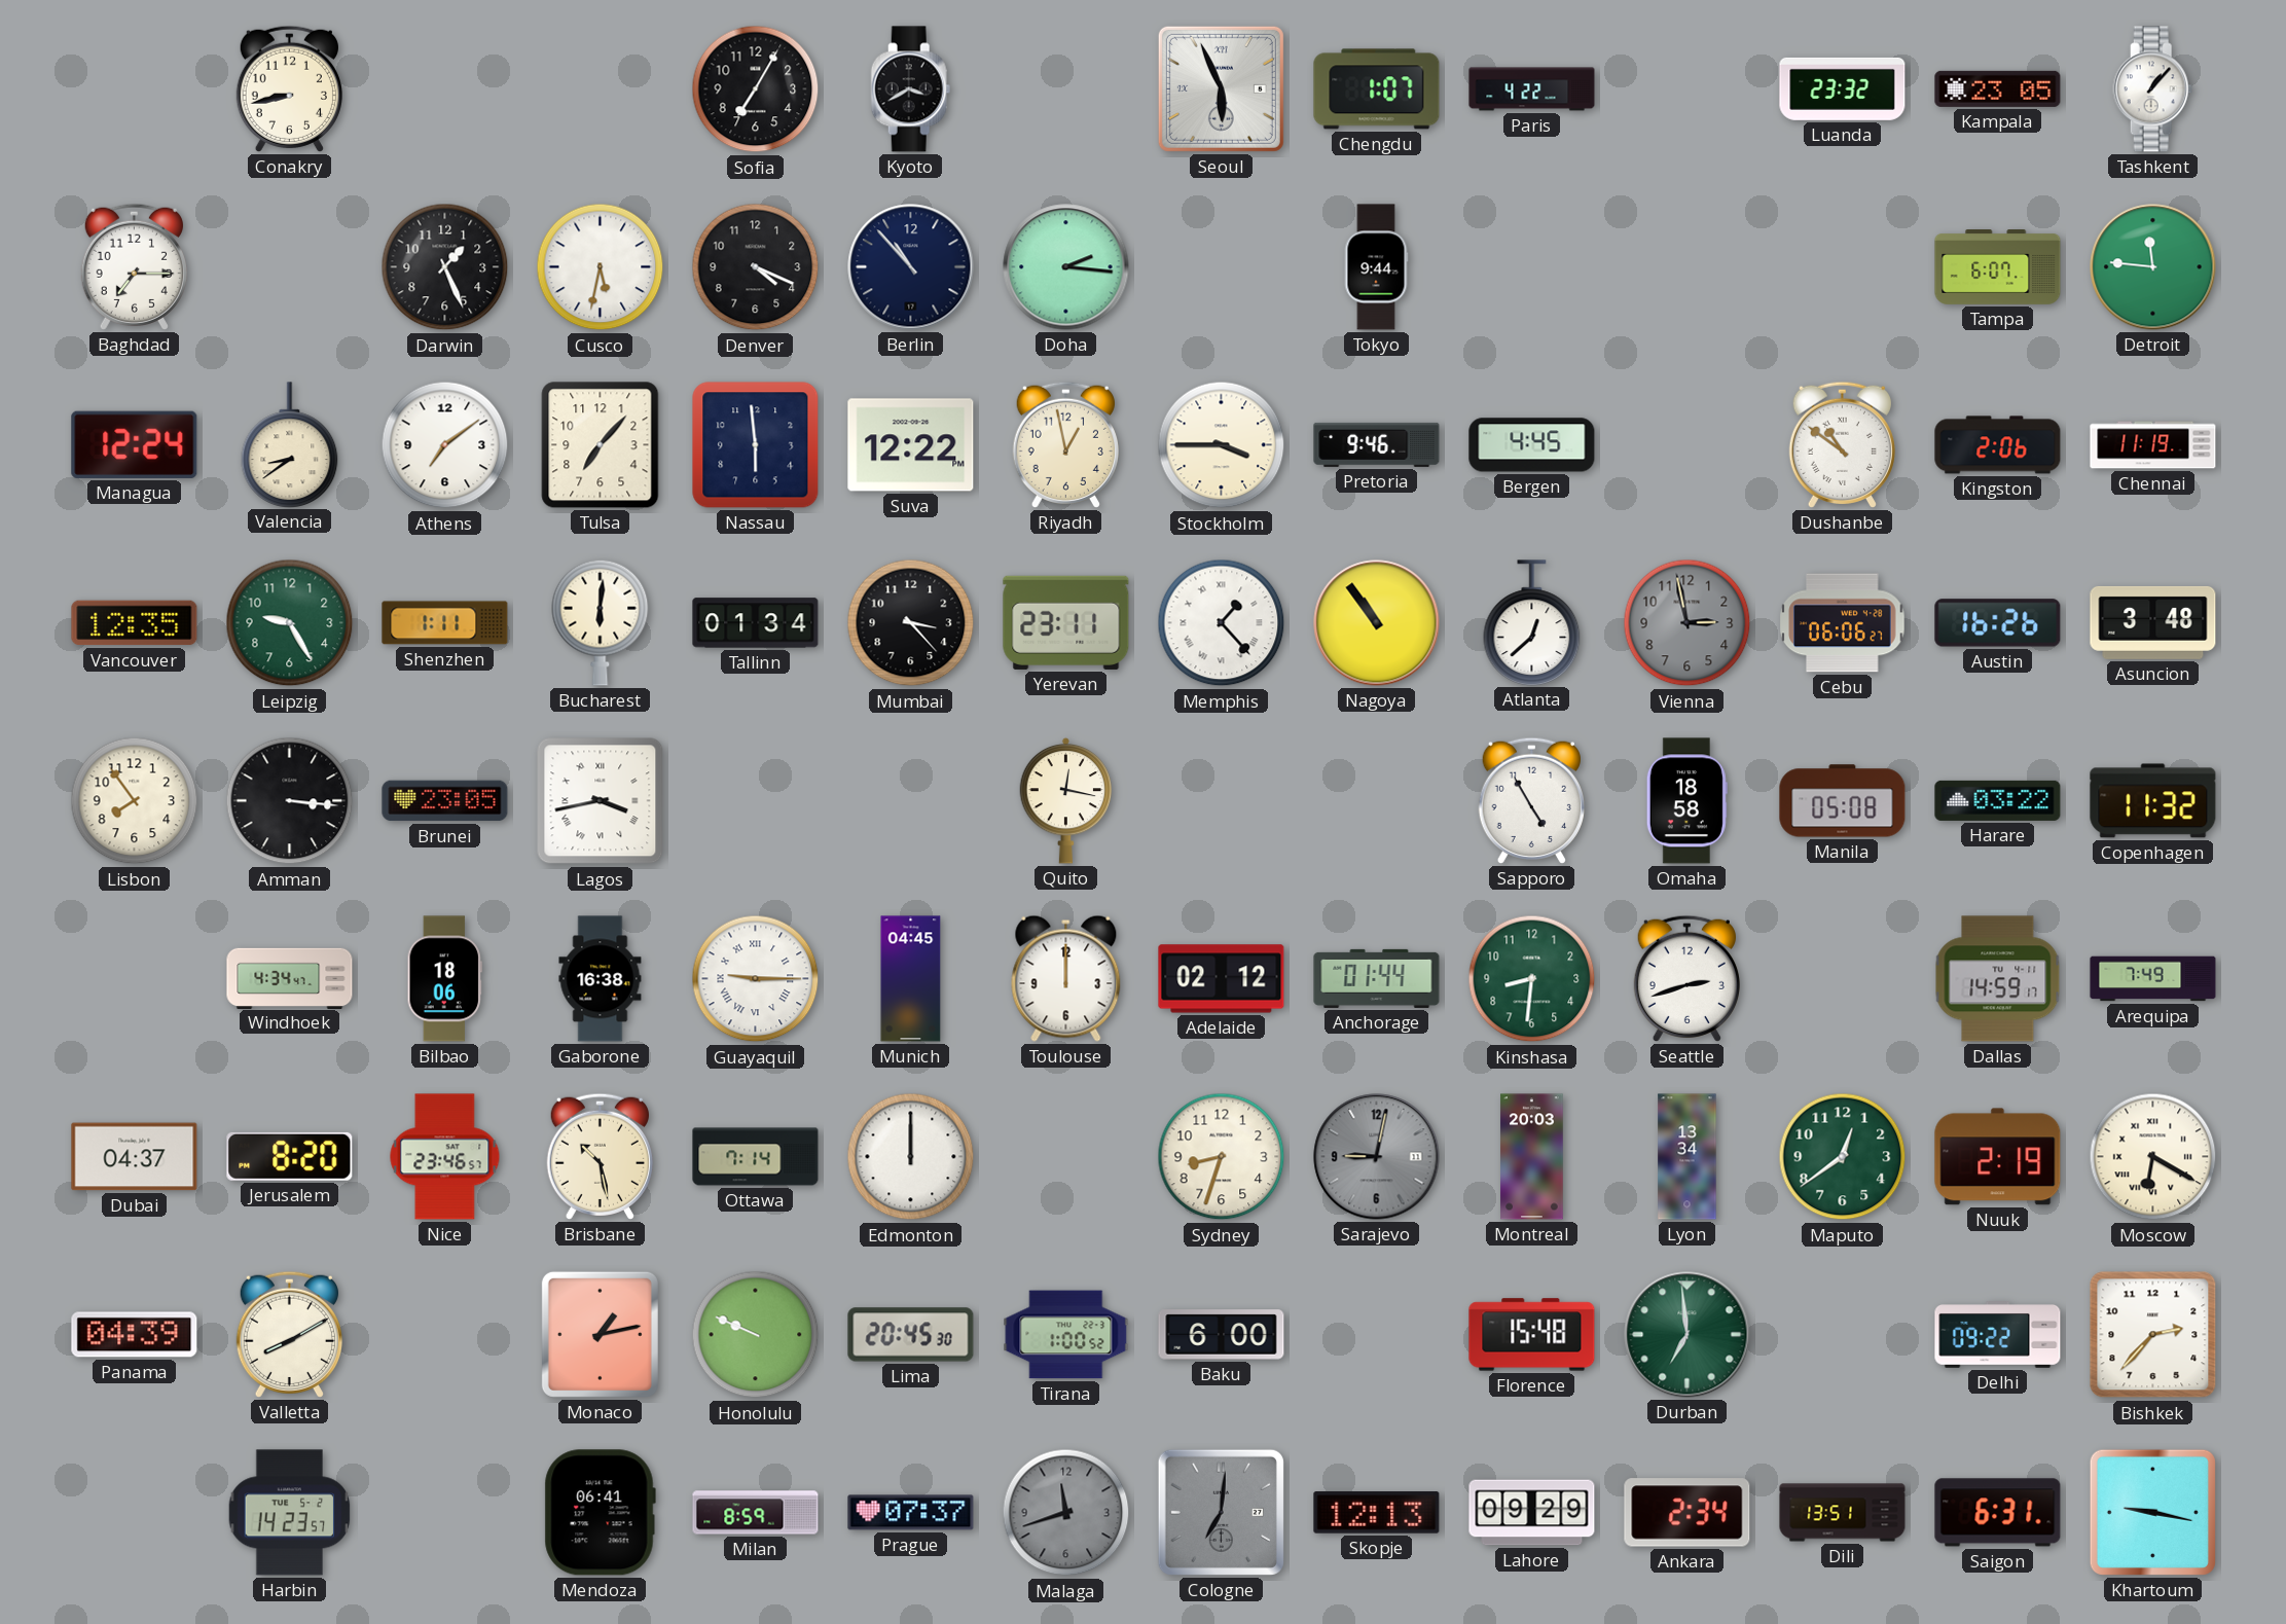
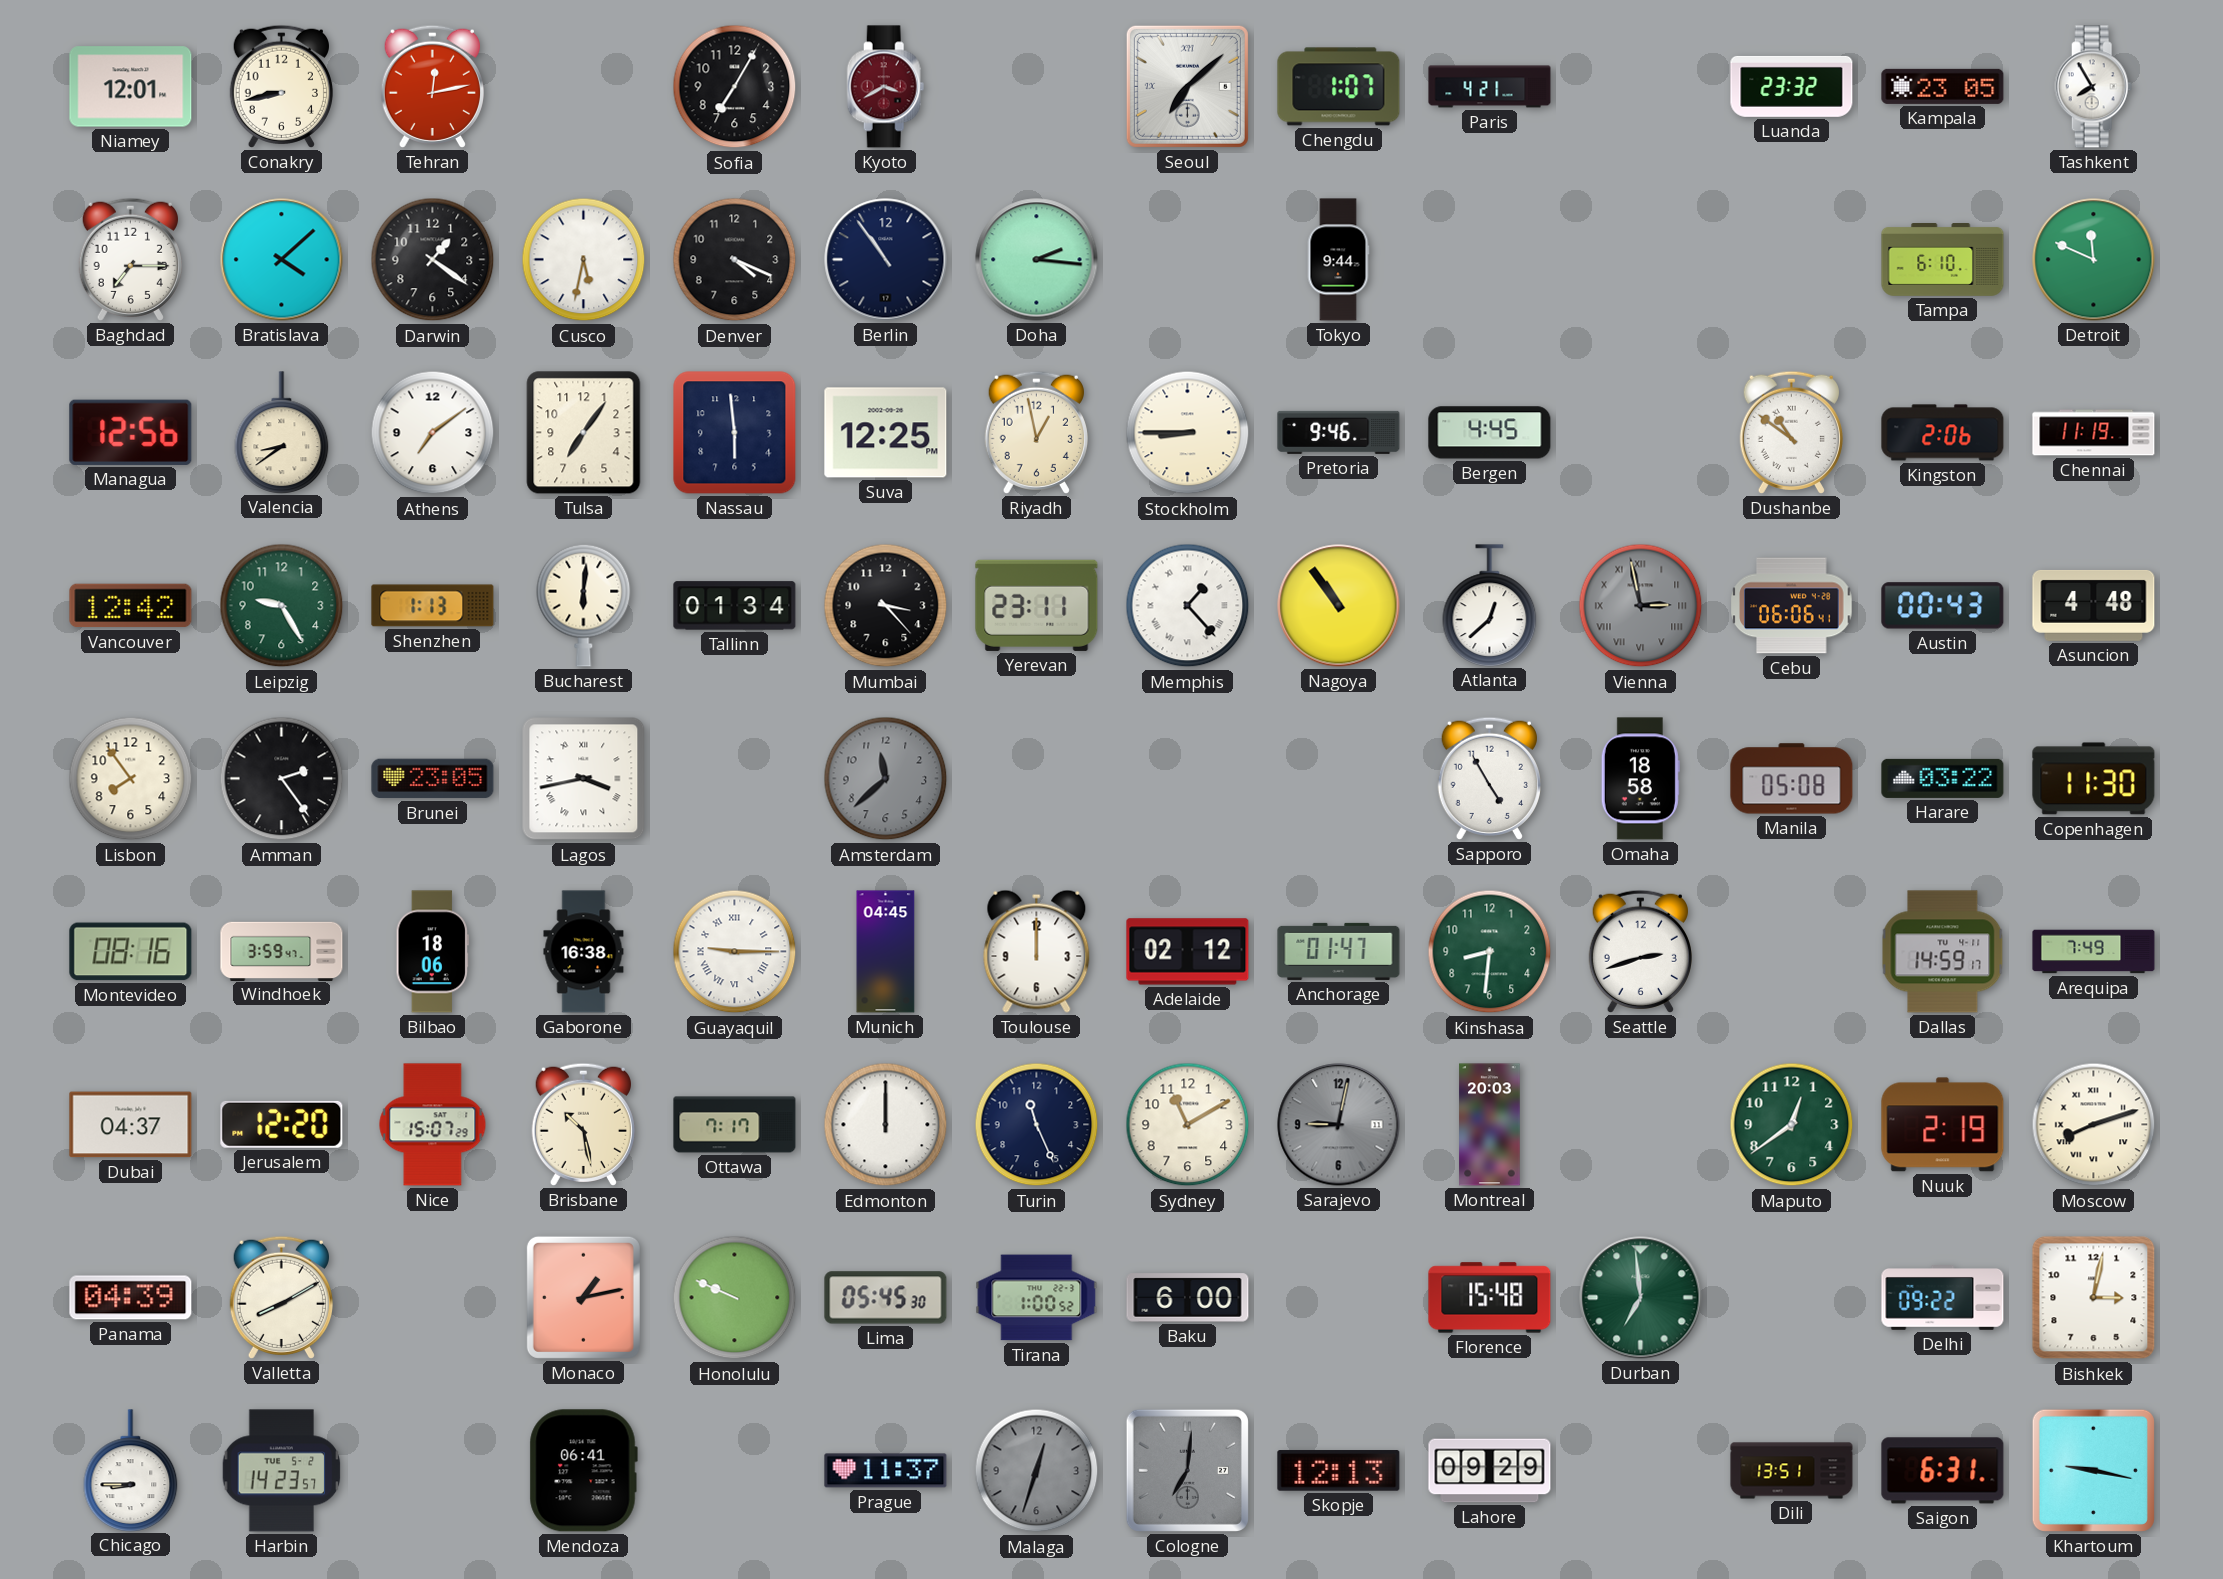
Niamey: none -> 12:01
Tehran: none -> 12:13
Kyoto dial: black -> burgundy
Seoul: 5:56 -> 7:08
Paris: 4:22 -> 4:21
Tashkent: 1:07 -> 7:55
Bratislava: none -> 4:08
Darwin: 1:26 -> 1:21
Berlin: 10:53 -> 10:54
Tampa: 6:07 -> 6:10
Detroit: 11:46 -> 11:49
Managua: 12:24 -> 12:56
Tulsa: 7:07 -> 7:06
Suva: 12:22 -> 12:25
Stockholm: 3:45 -> 8:45
Vancouver: 12:35 -> 12:42
Shenzhen: 1:11 -> 1:13
Vienna numerals: Arabic -> Roman
Cebu: 06:06:27 -> 06:06:41
Austin: 16:26 -> 00:43
Asuncion: 3:48 -> 4:48
Amman: 3:16 -> 2:24
Amsterdam: none -> 11:38
Quito: 12:17 -> none
Copenhagen: 11:32 -> 11:30
Montevideo: none -> 08:16
Windhoek: 4:34 -> 3:59
Anchorage: 01:44 -> 01:47
Jerusalem: 8:20 -> 12:20
Nice: 23:46 -> 15:07
Ottawa: 7:14 -> 7:17
Turin: none -> 11:26
Sydney: 8:33 -> 11:10
Lyon: 13:34 -> none
Moscow: 6:20 -> 8:12
Lima: 20:45 -> 05:45
Bishkek: 2:37 -> 3:02
Chicago: none -> 8:45
Milan: 8:59 -> none
Prague: 07:37 -> 11:37
Malaga: 11:42 -> 12:33
Ankara: 2:34 -> none
